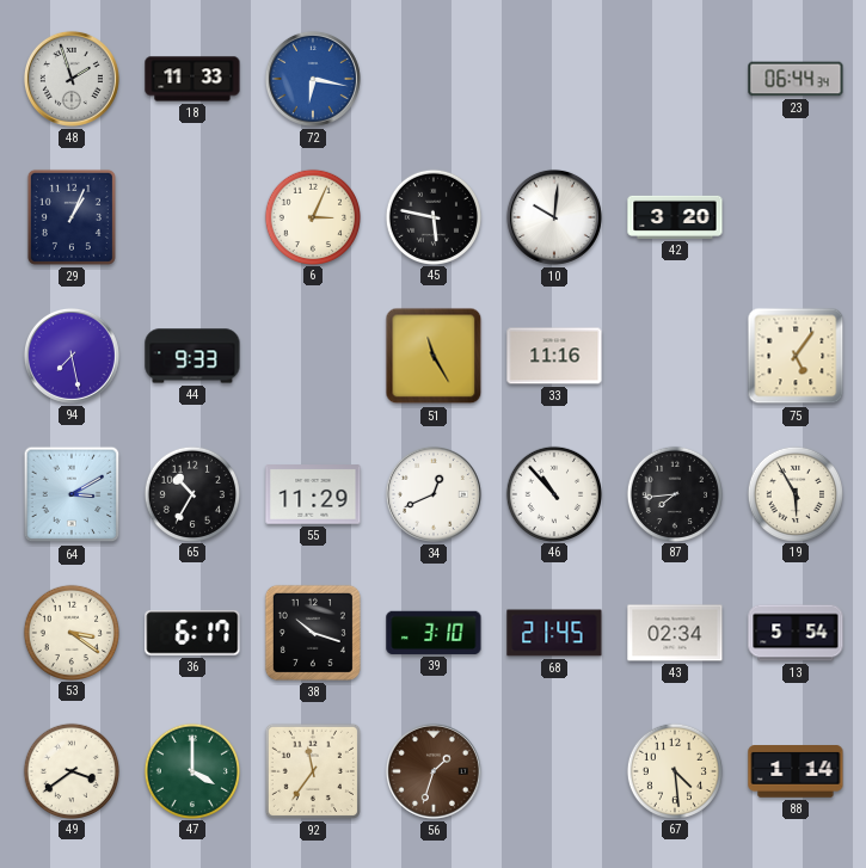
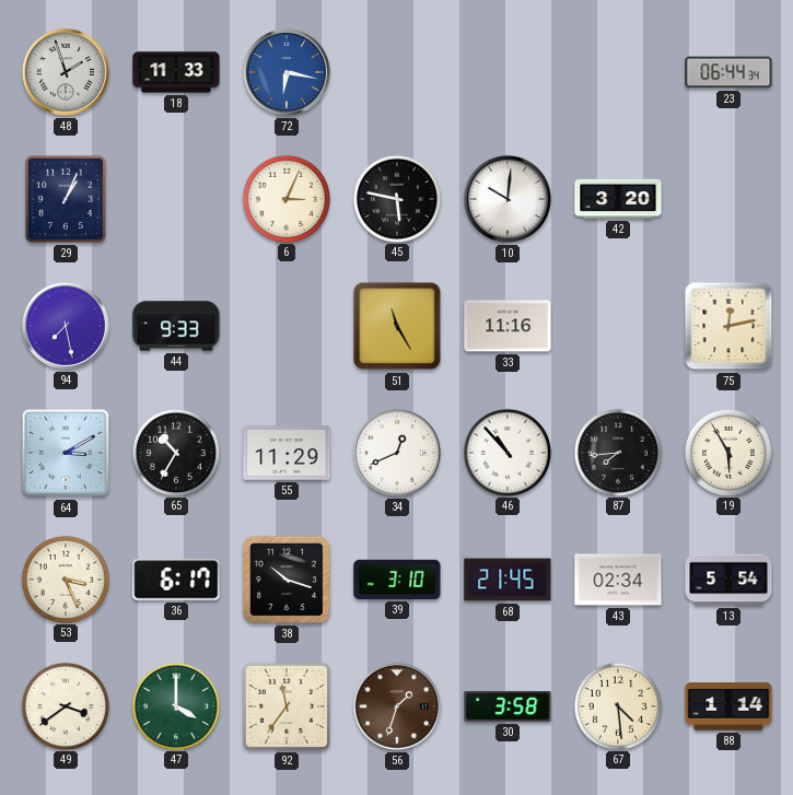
75: 5:06 -> 12:13
53: 3:21 -> 3:26
30: none -> 3:58
